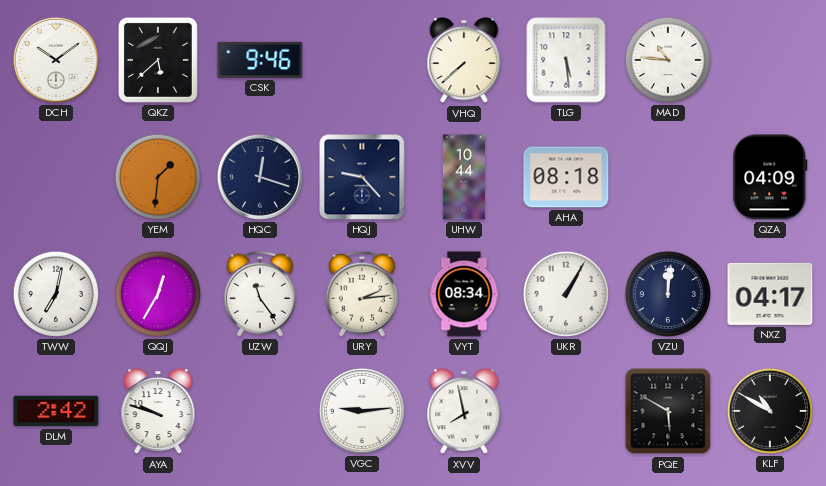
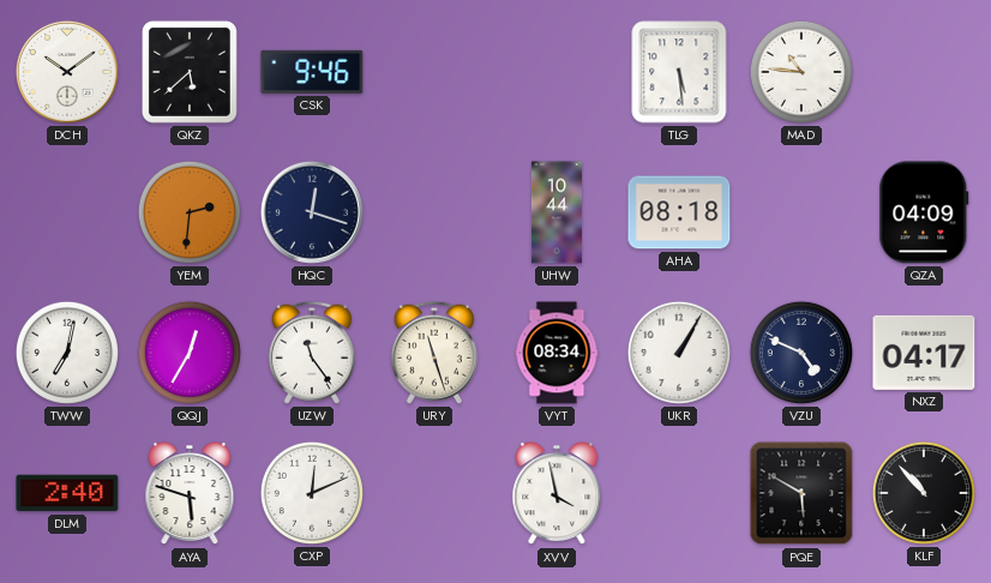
VHQ: 7:38 -> none
YEM: 1:31 -> 2:31
HQJ: 9:23 -> none
URY: 2:14 -> 11:27
VZU: 12:01 -> 4:49
DLM: 2:42 -> 2:40
AYA: 9:48 -> 5:48
CXP: none -> 12:11
VGC: 9:14 -> none
XVV: 7:58 -> 3:58
KLF: 10:50 -> 10:53
